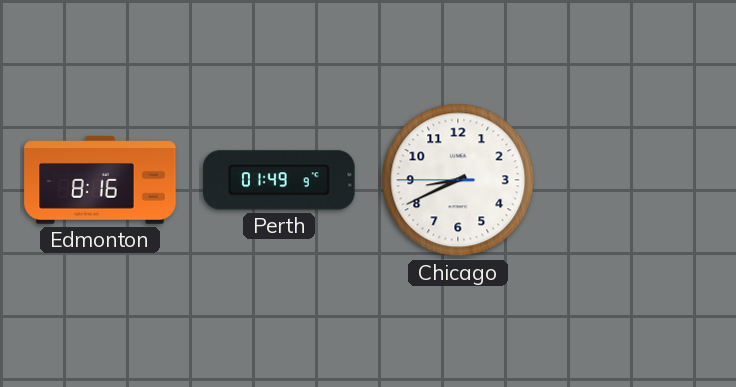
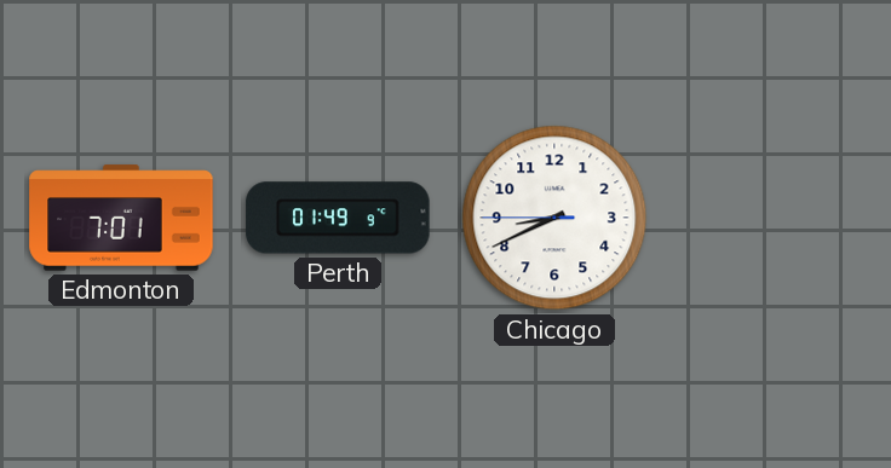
Edmonton: 8:16 -> 7:01
